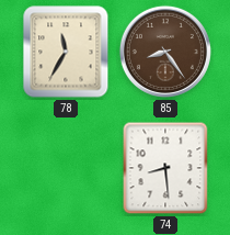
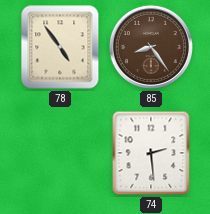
78: 11:35 -> 4:54
74: 8:29 -> 2:29
